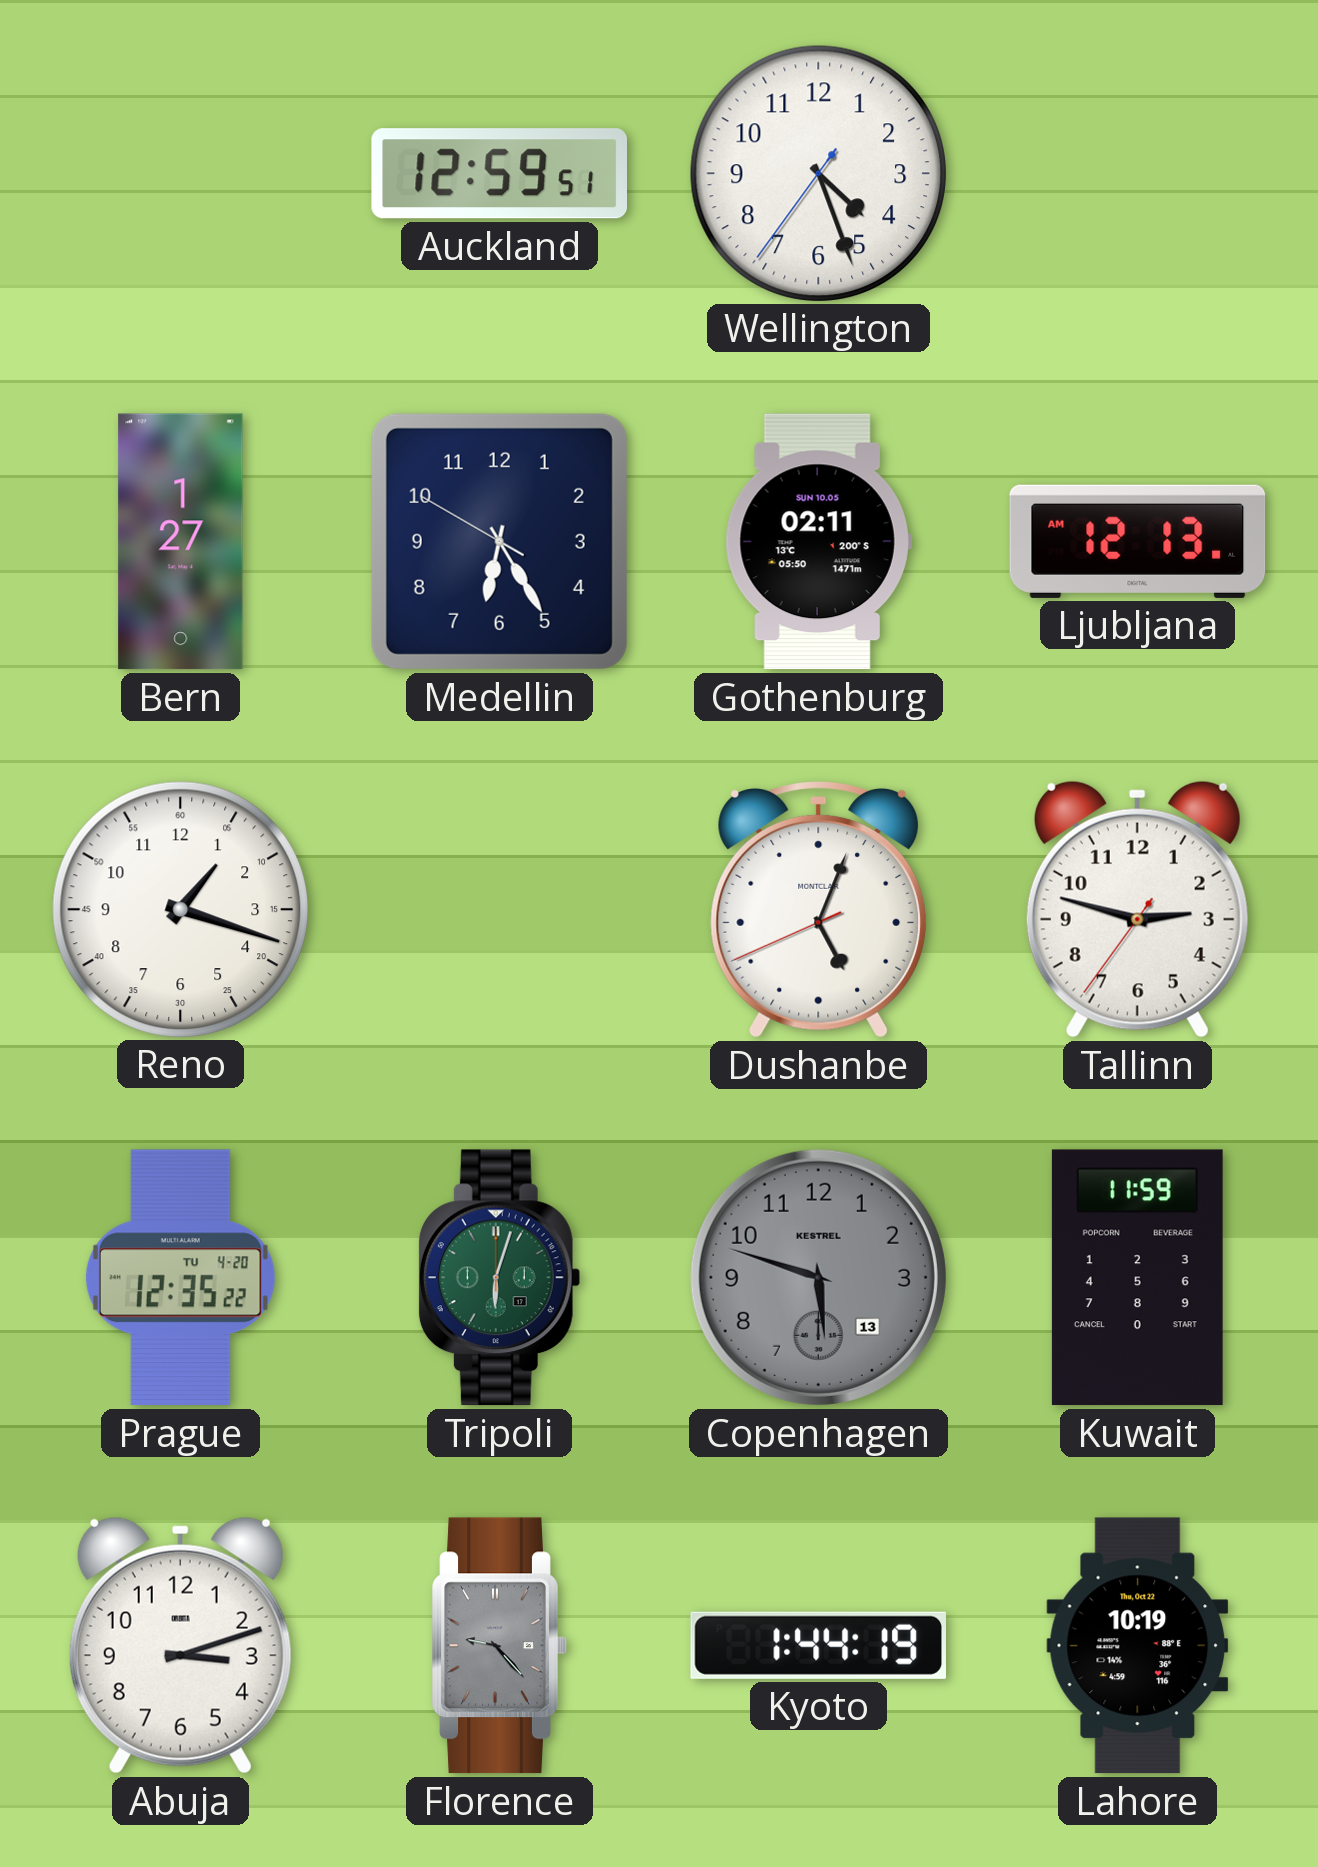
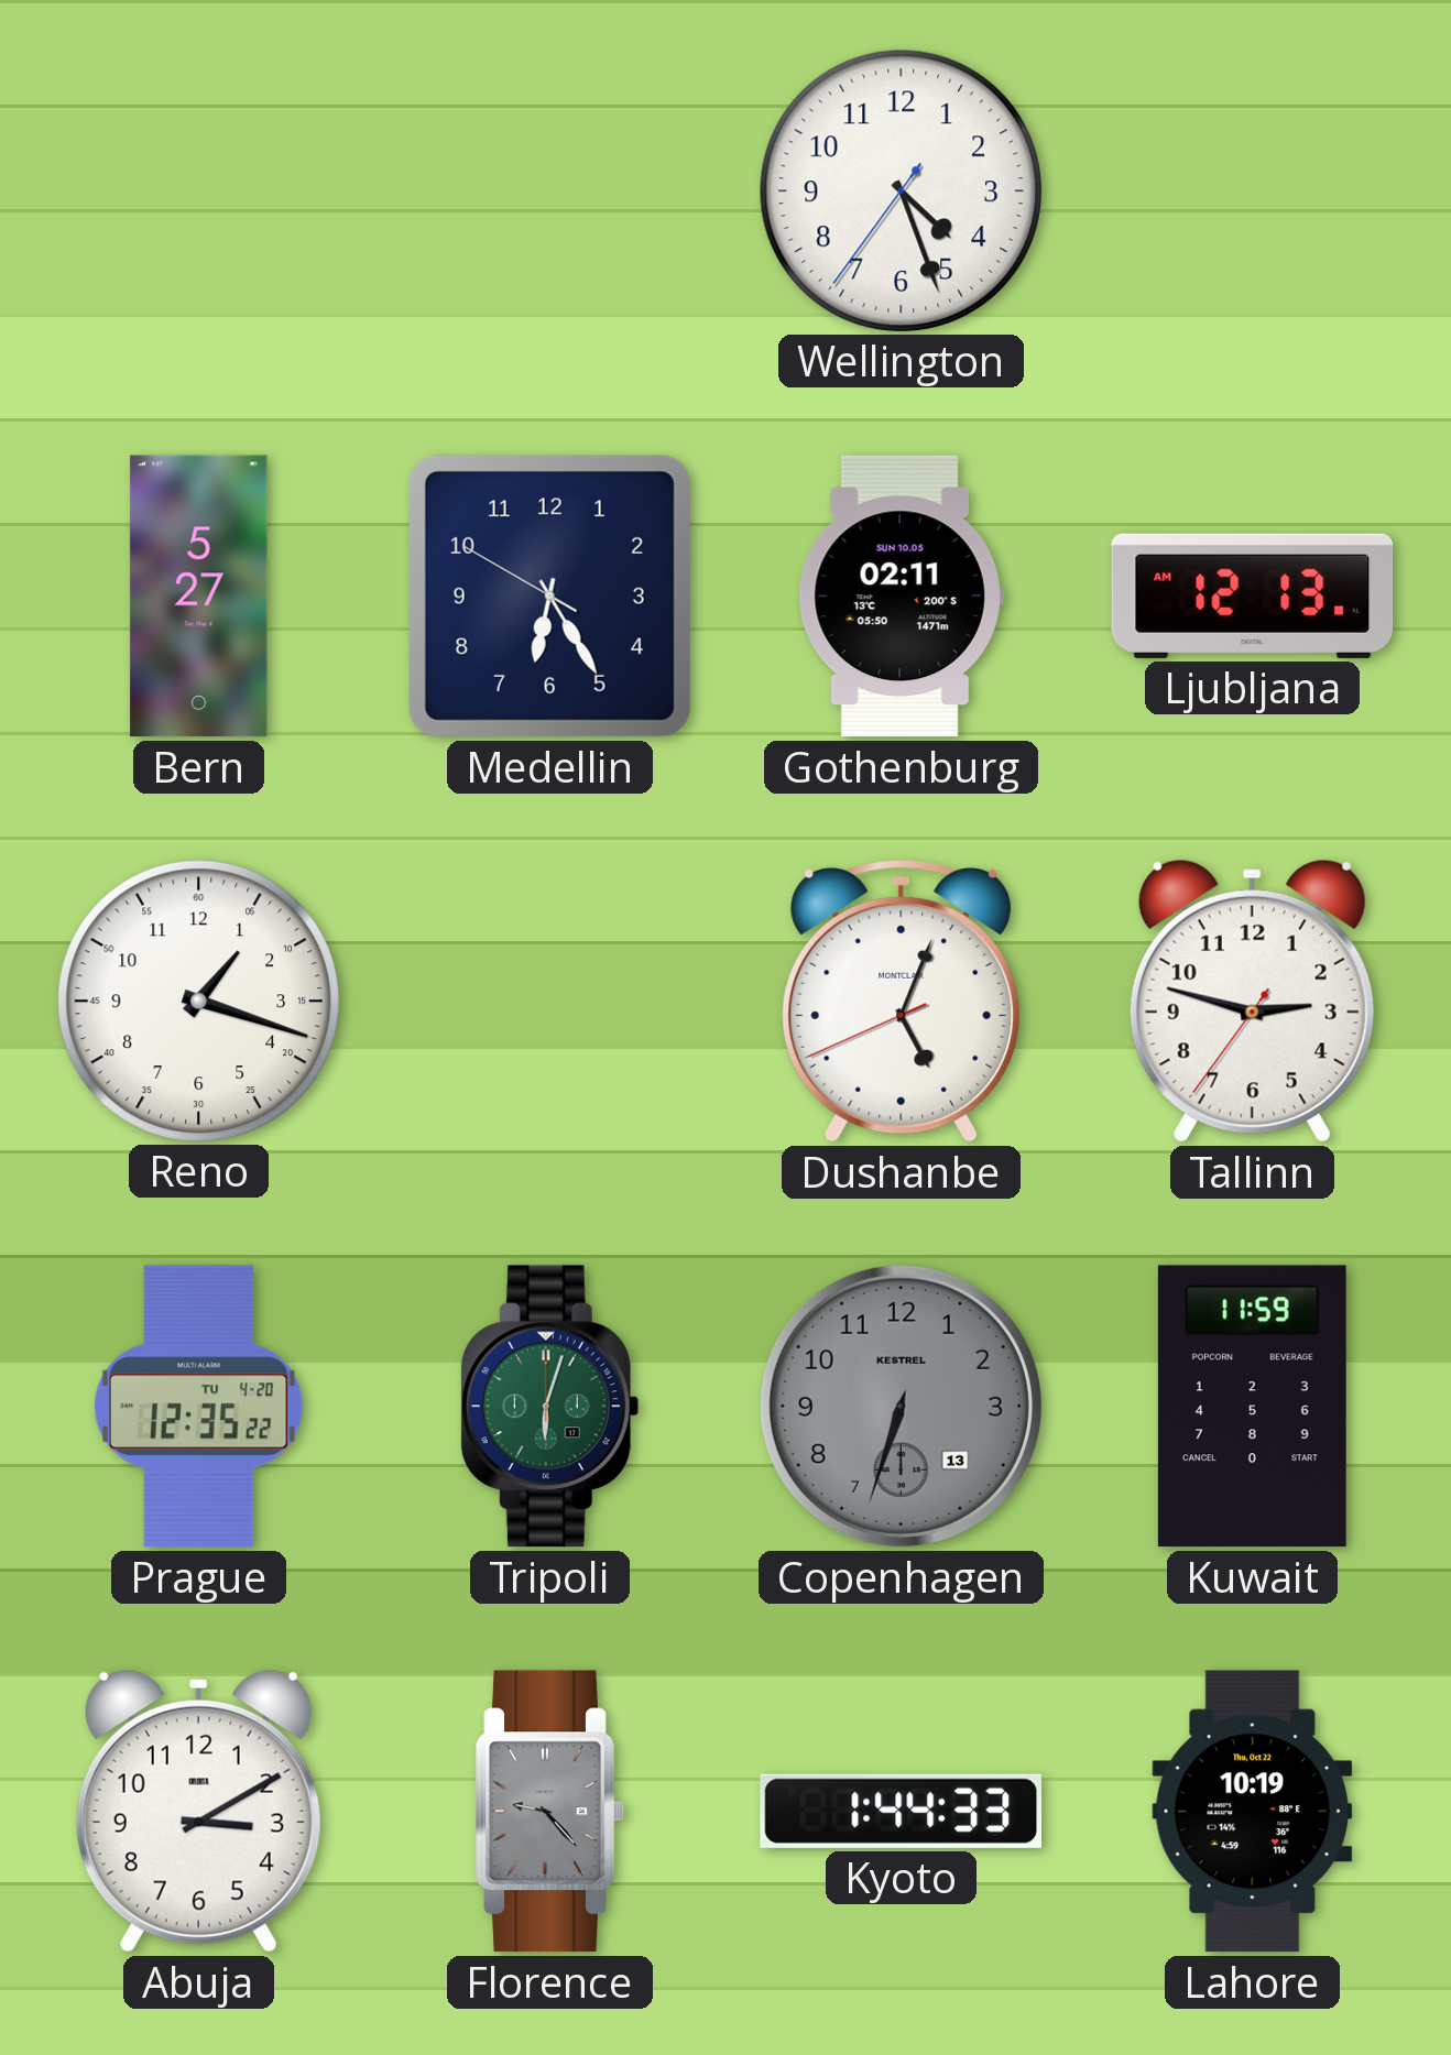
Auckland: 12:59 -> none
Bern: 1:27 -> 5:27
Copenhagen: 5:48 -> 6:33
Abuja: 3:12 -> 3:10
Kyoto: 1:44:19 -> 1:44:33
